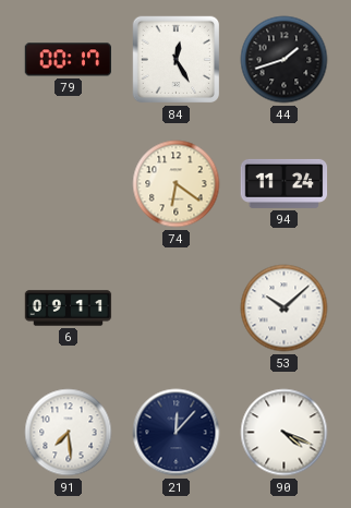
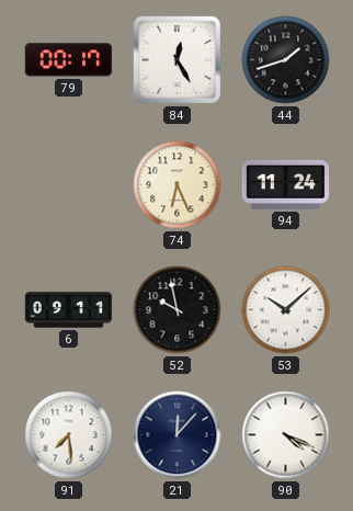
74: 6:21 -> 6:26
52: none -> 9:58
